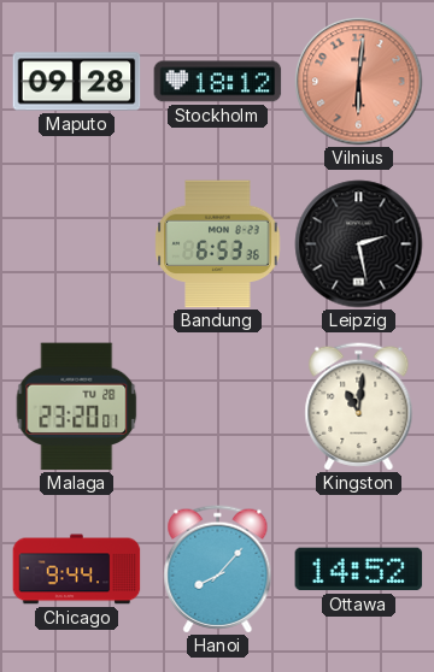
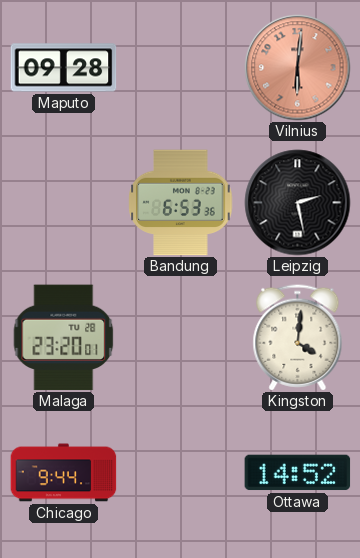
Stockholm: 18:12 -> none
Kingston: 11:01 -> 4:01
Hanoi: 8:07 -> none
